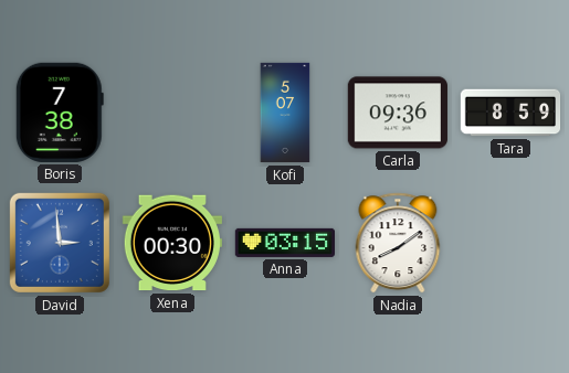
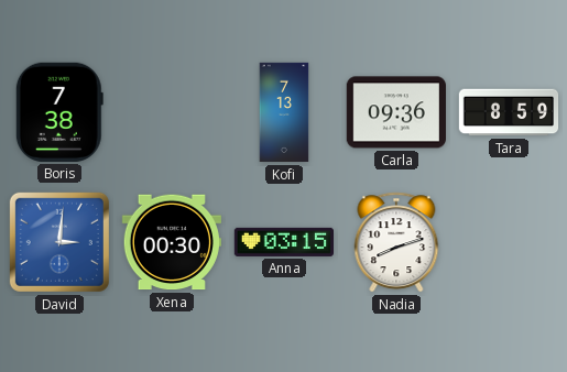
Kofi: 5:07 -> 7:13
David: 2:59 -> 3:01
Nadia: 8:09 -> 8:12
